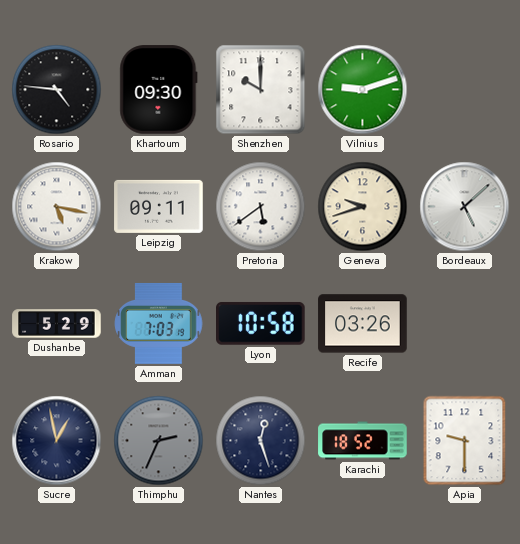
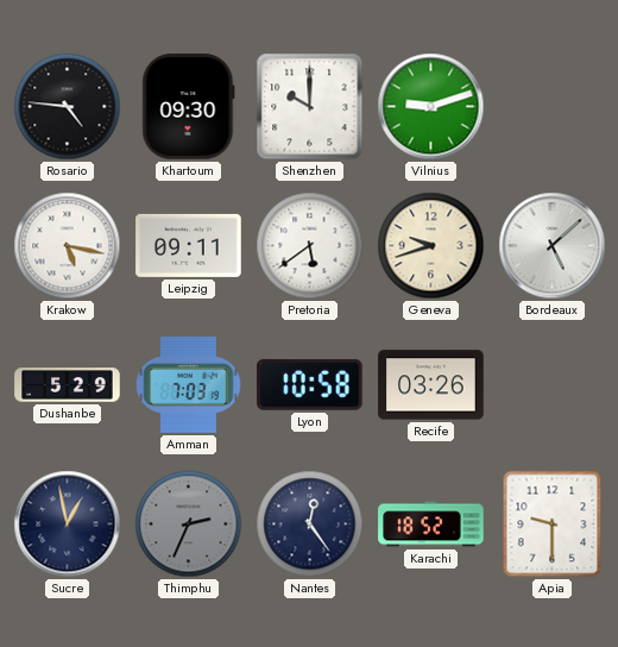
Nantes: 12:27 -> 12:24
